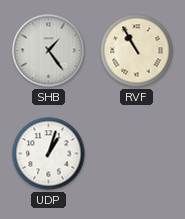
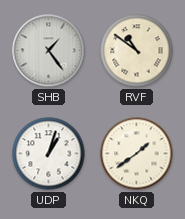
RVF: 10:55 -> 10:51
NKQ: none -> 1:39
